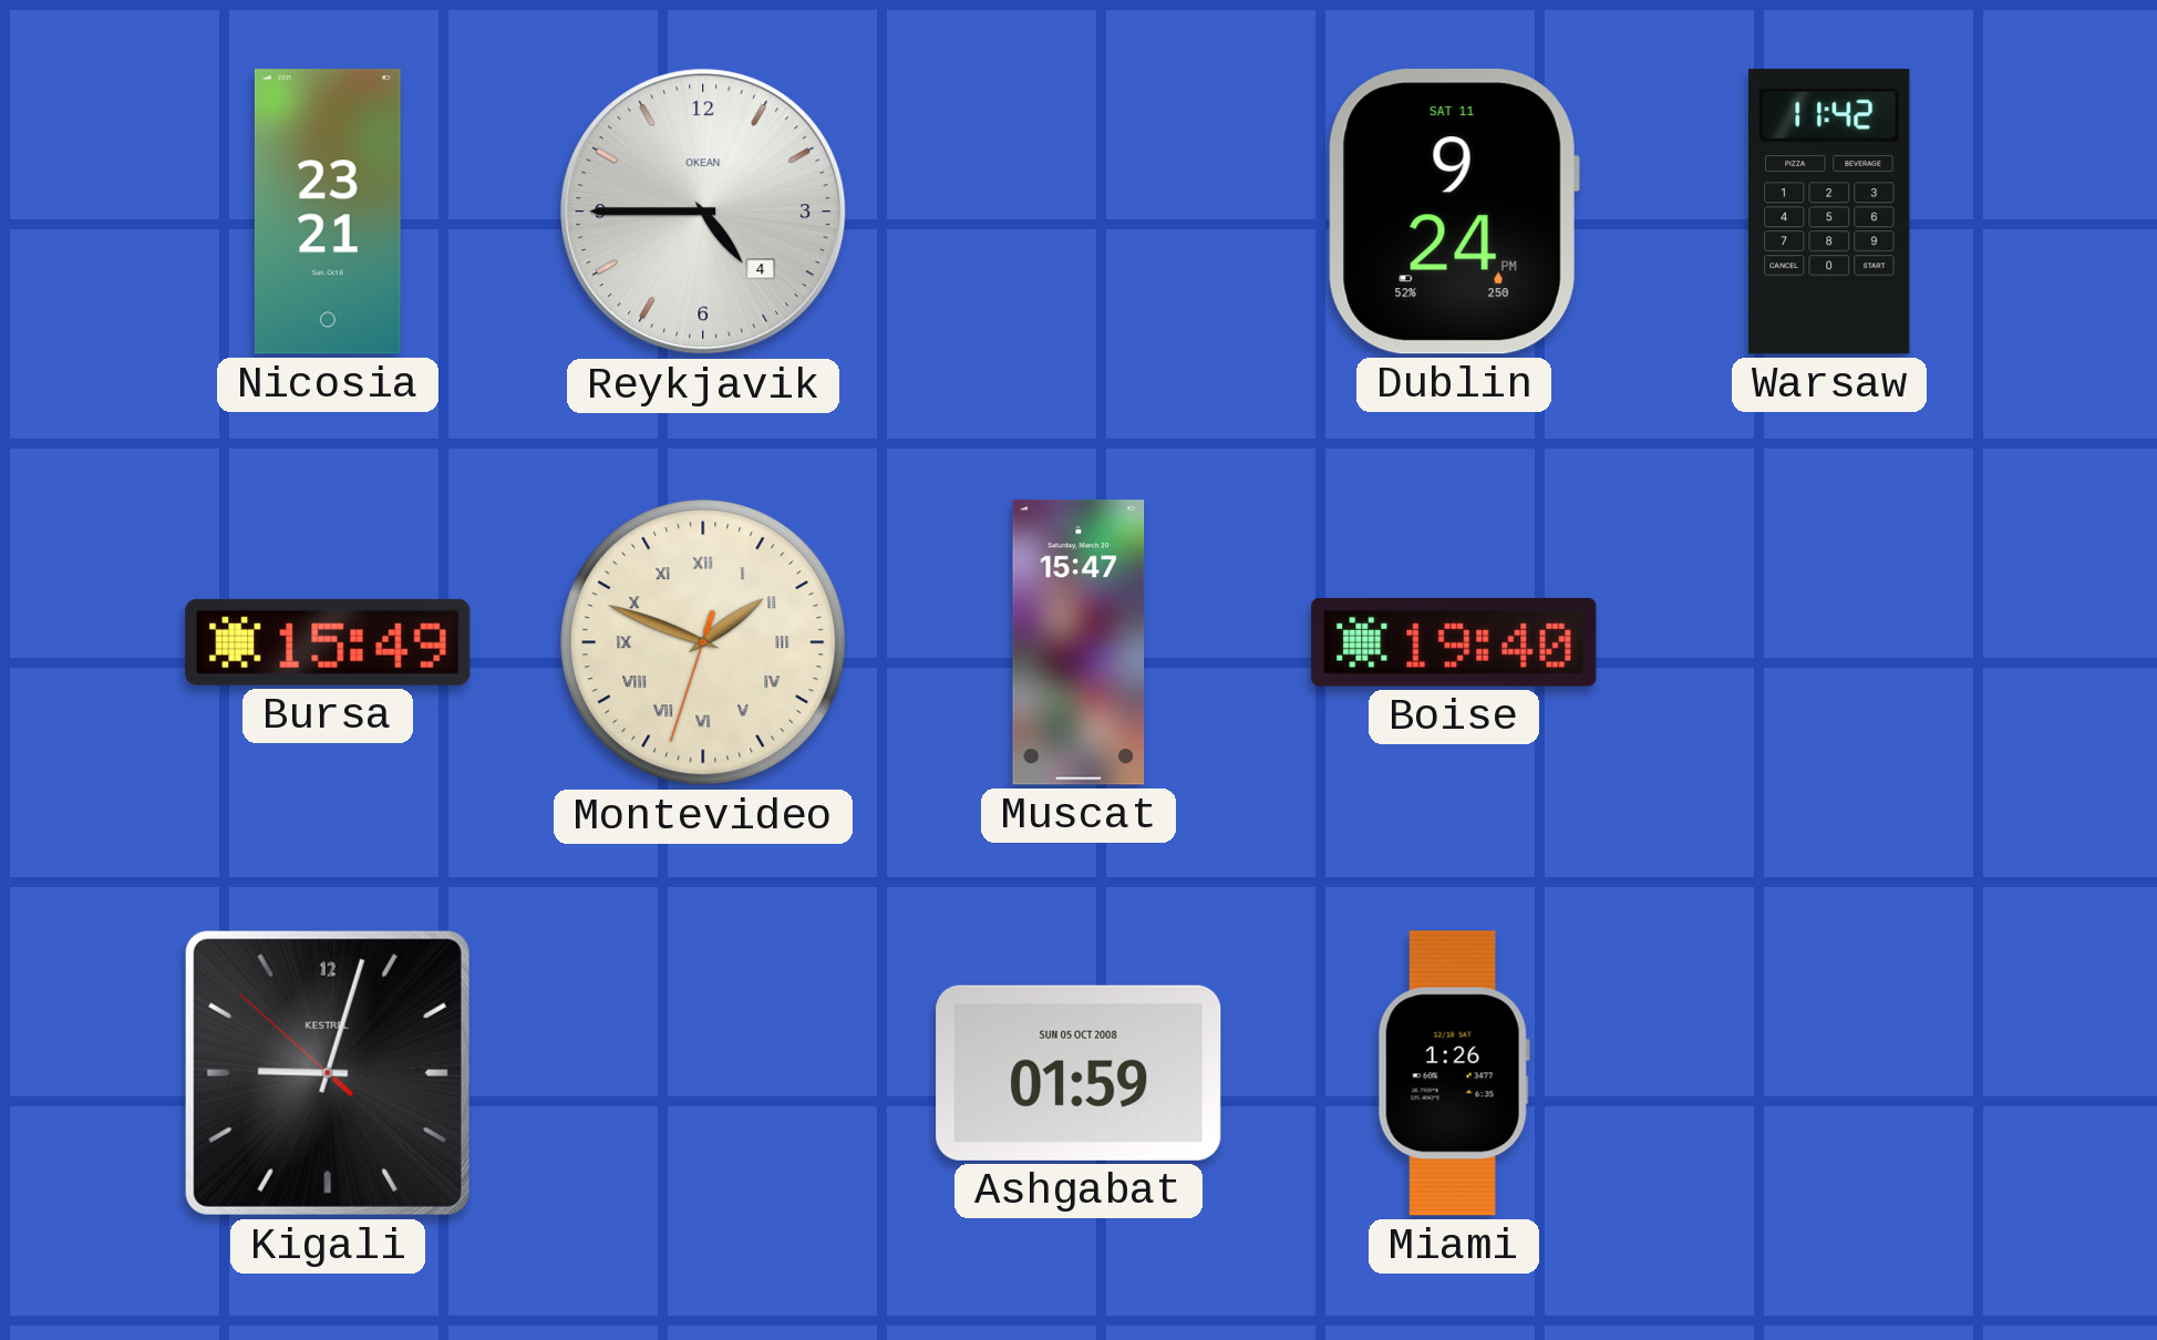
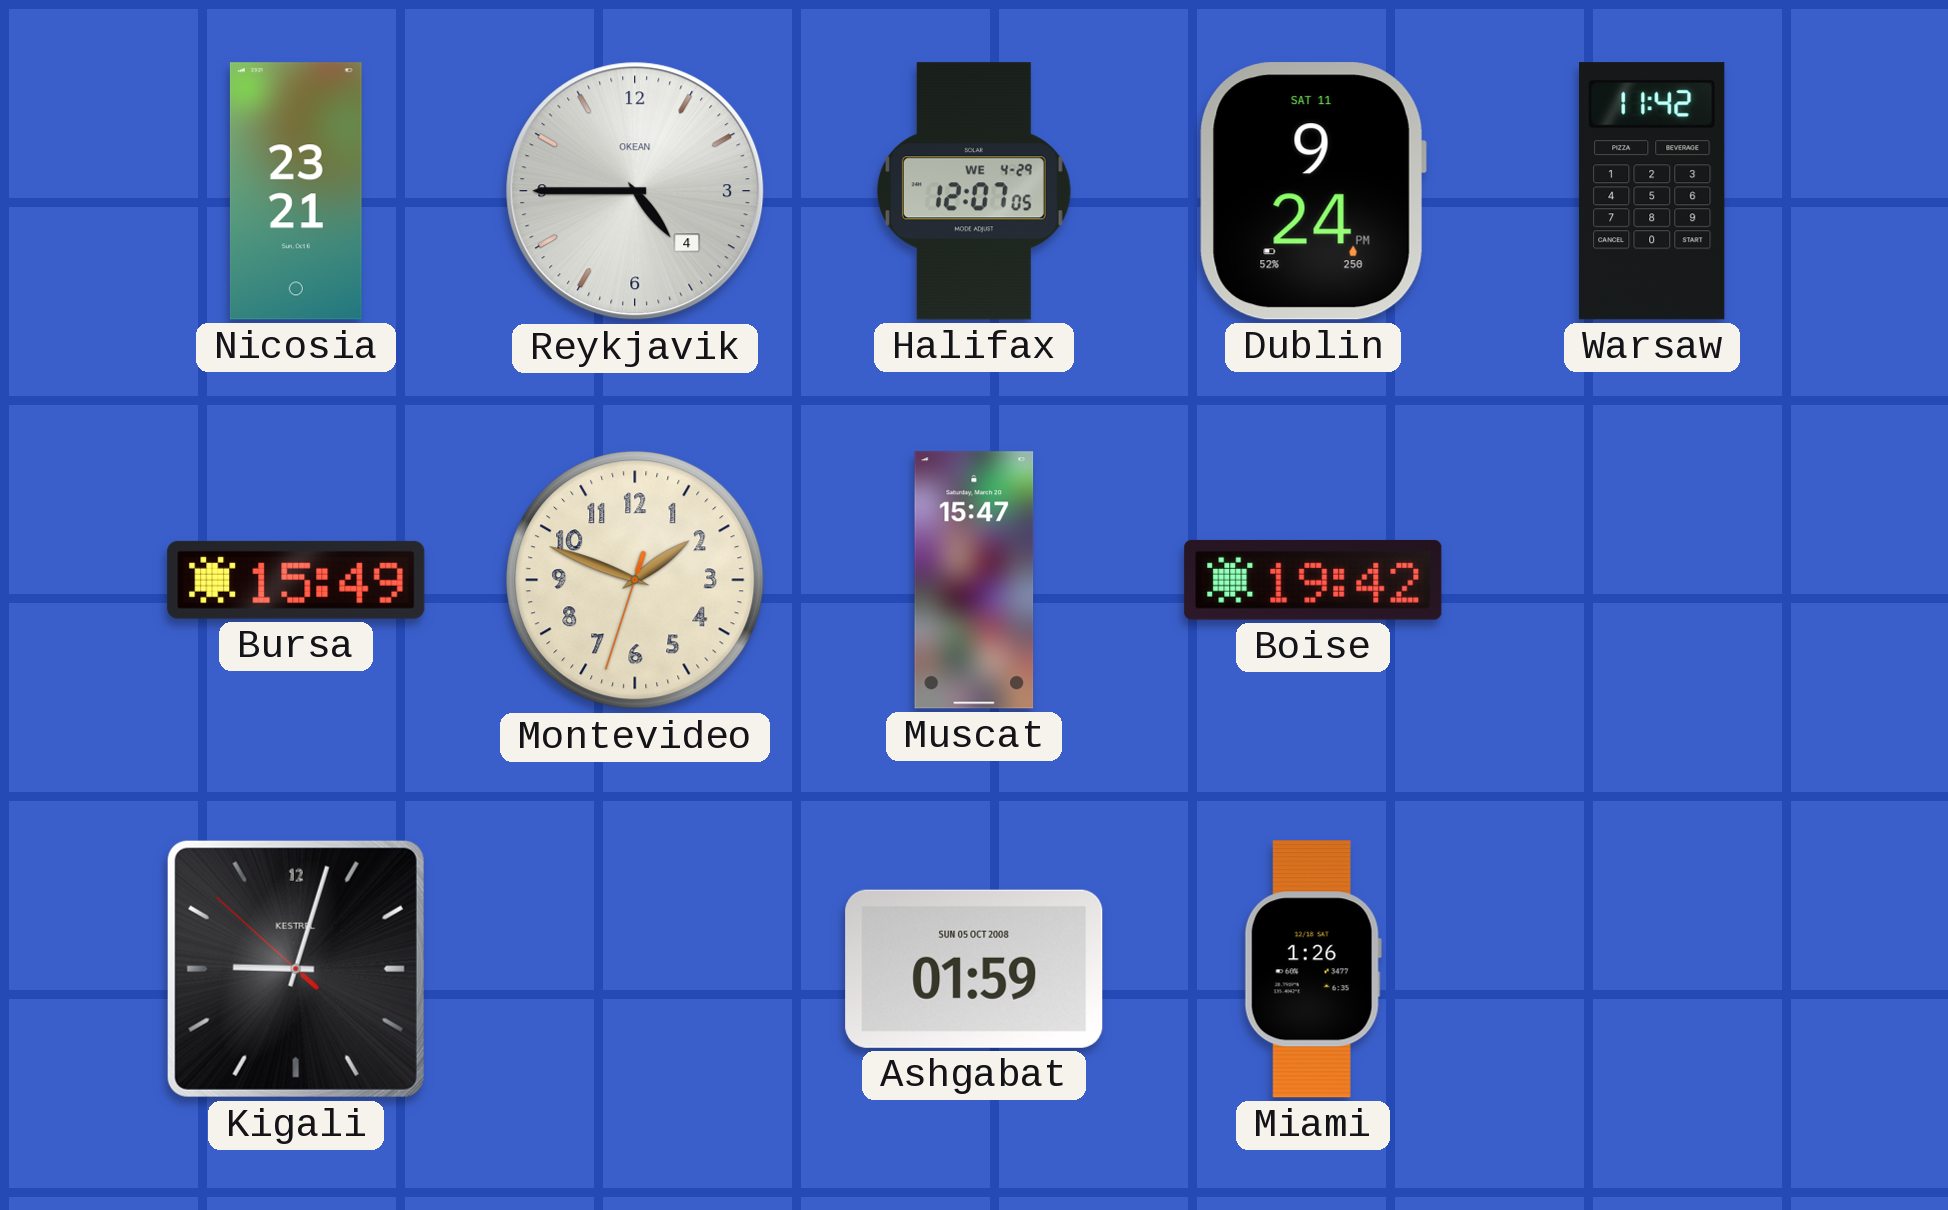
Halifax: none -> 12:07
Montevideo numerals: Roman -> Arabic
Boise: 19:40 -> 19:42
